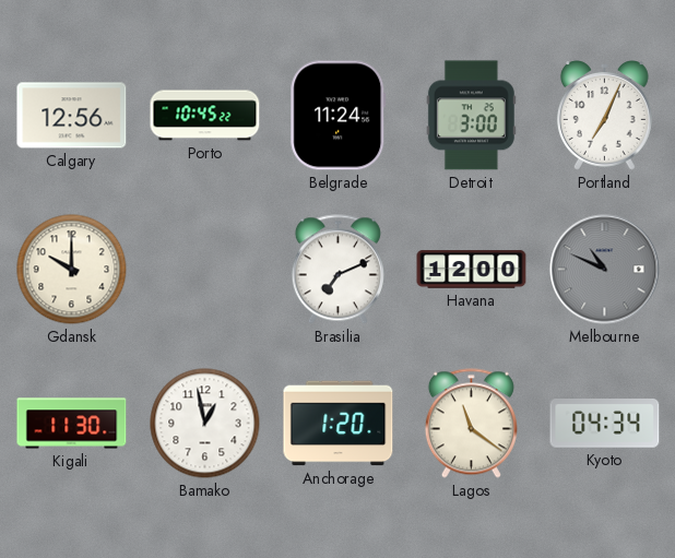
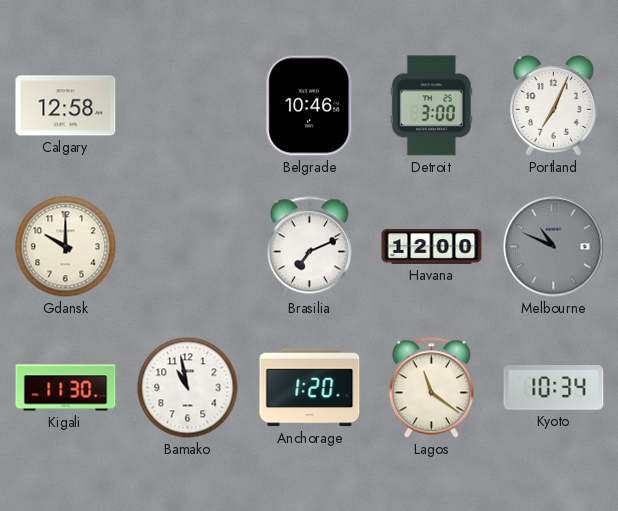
Calgary: 12:56 -> 12:58
Porto: 10:45 -> none
Belgrade: 11:24 -> 10:46
Bamako: 12:58 -> 10:58
Kyoto: 04:34 -> 10:34
